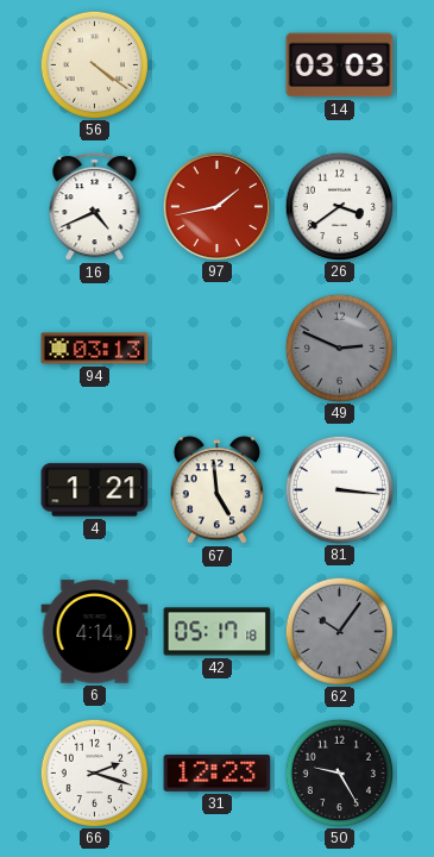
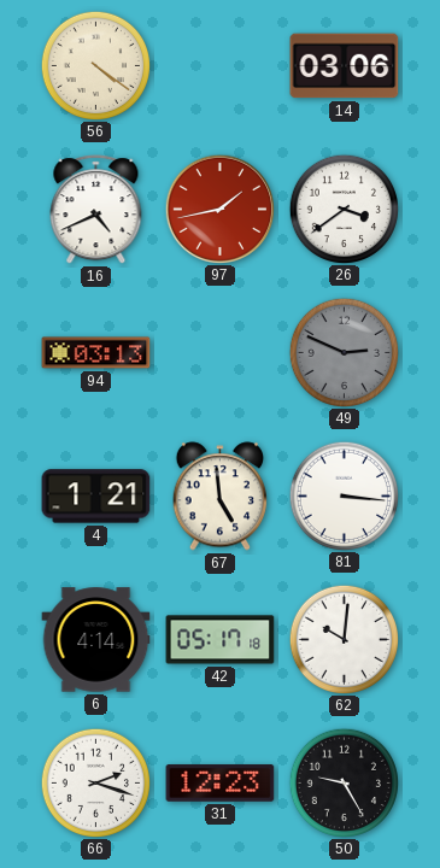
14: 03:03 -> 03:06
62: 10:06 -> 10:01
62 dial: grey -> white
